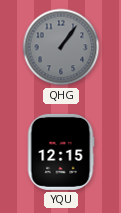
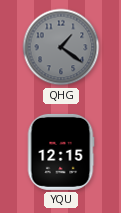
QHG: 1:06 -> 1:21
